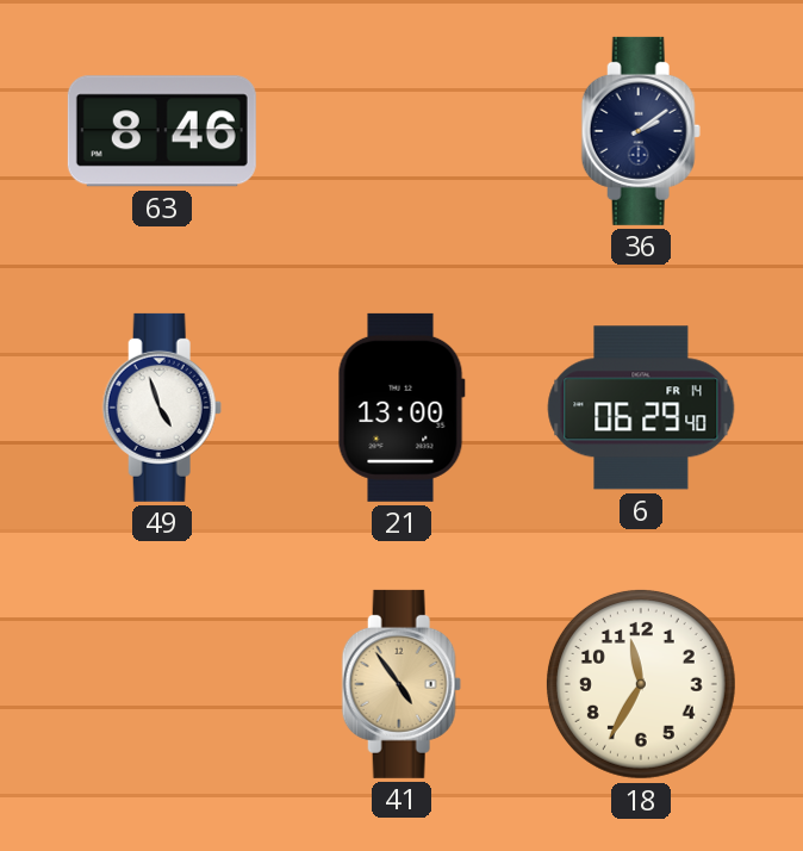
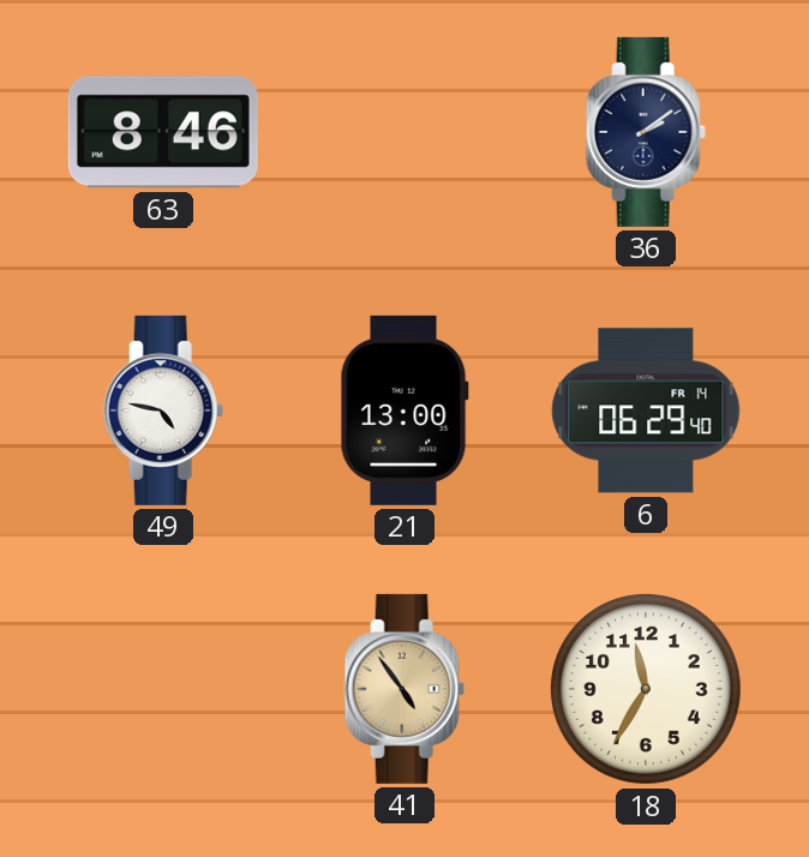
49: 4:57 -> 4:47
